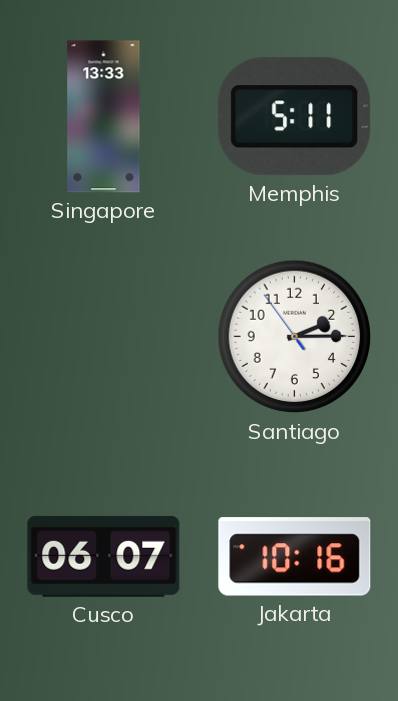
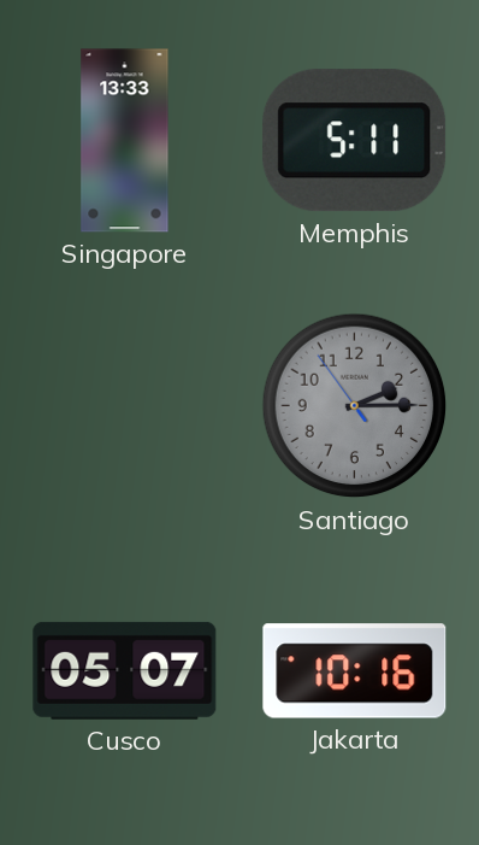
Santiago dial: white -> grey
Cusco: 06:07 -> 05:07
